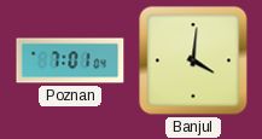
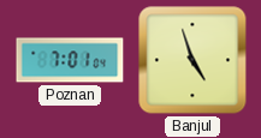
Banjul: 4:01 -> 4:57
